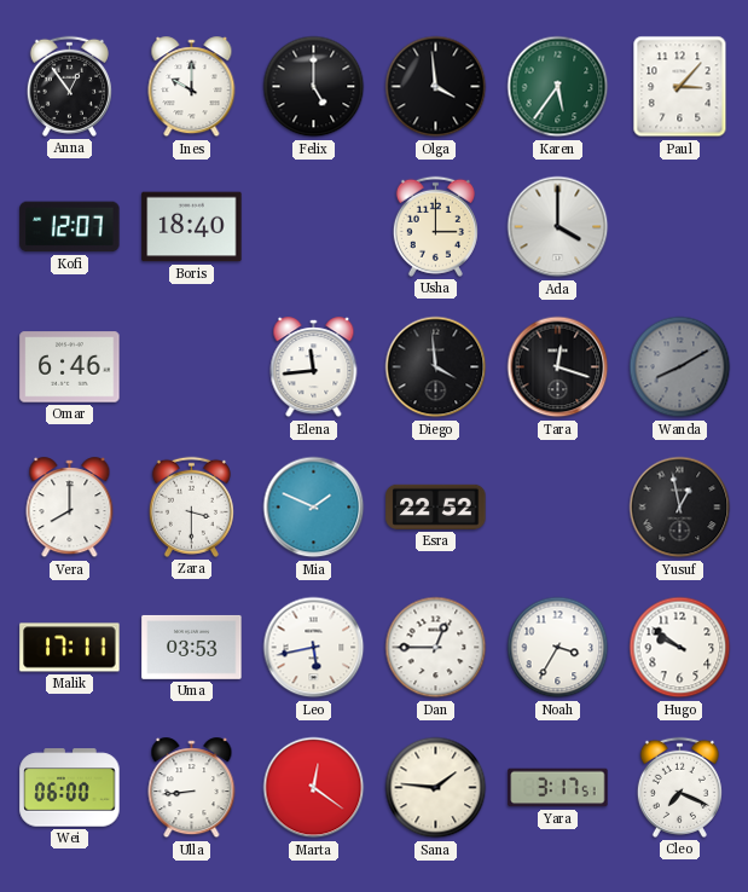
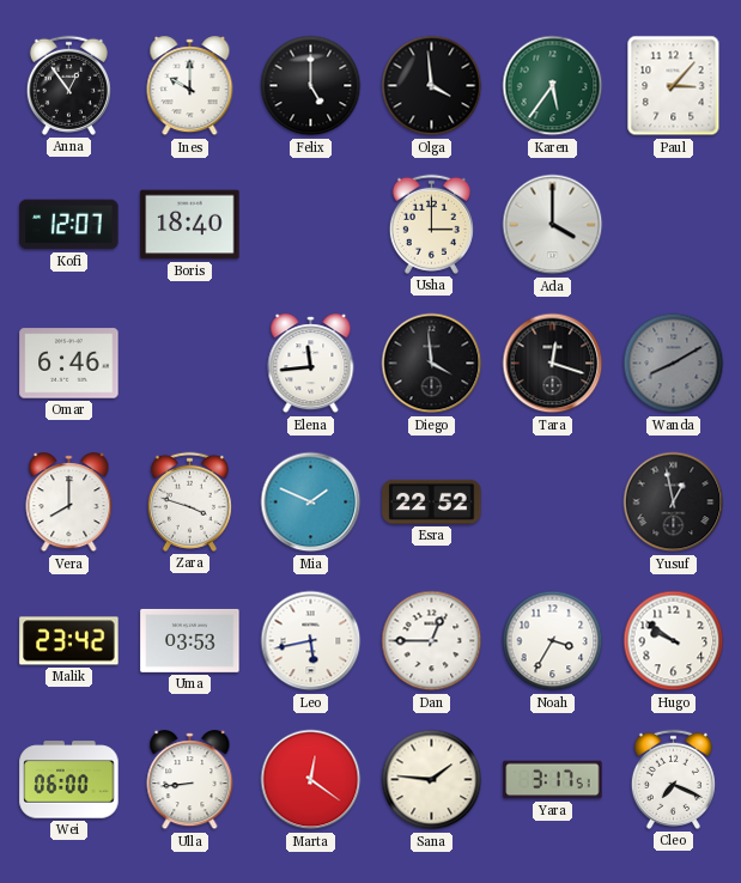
Zara: 3:30 -> 3:48
Malik: 17:11 -> 23:42
